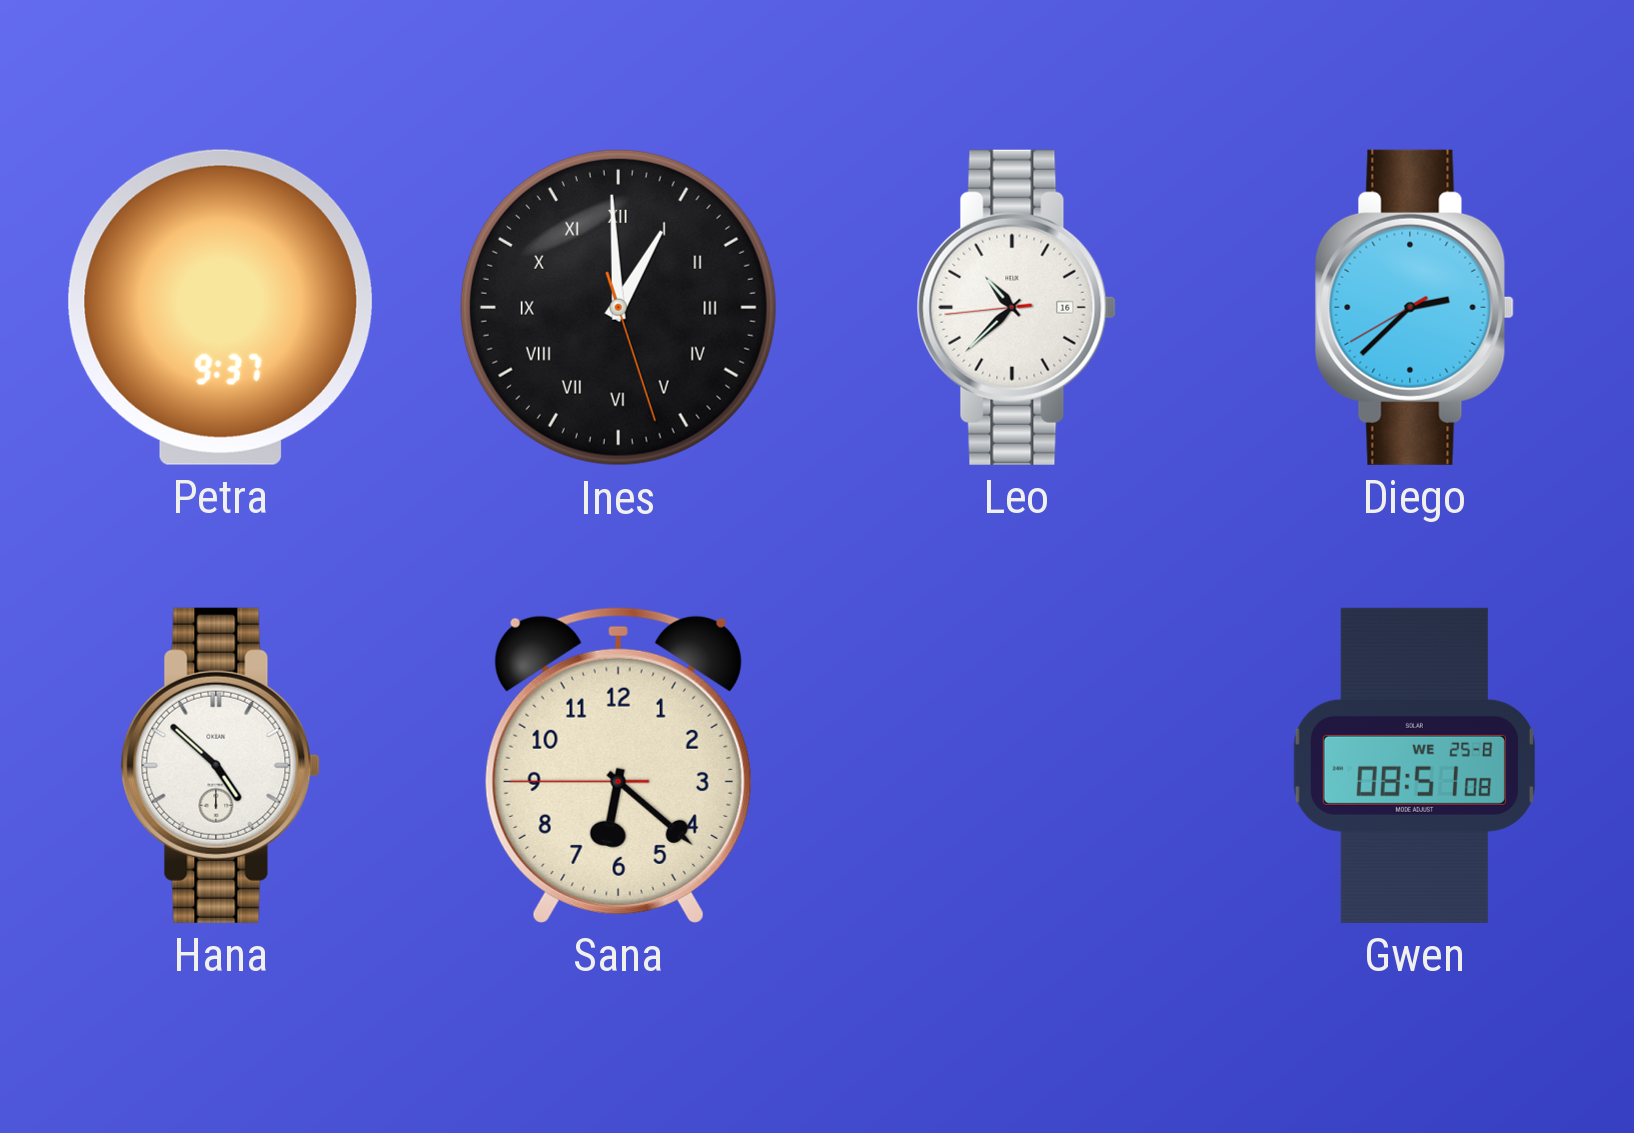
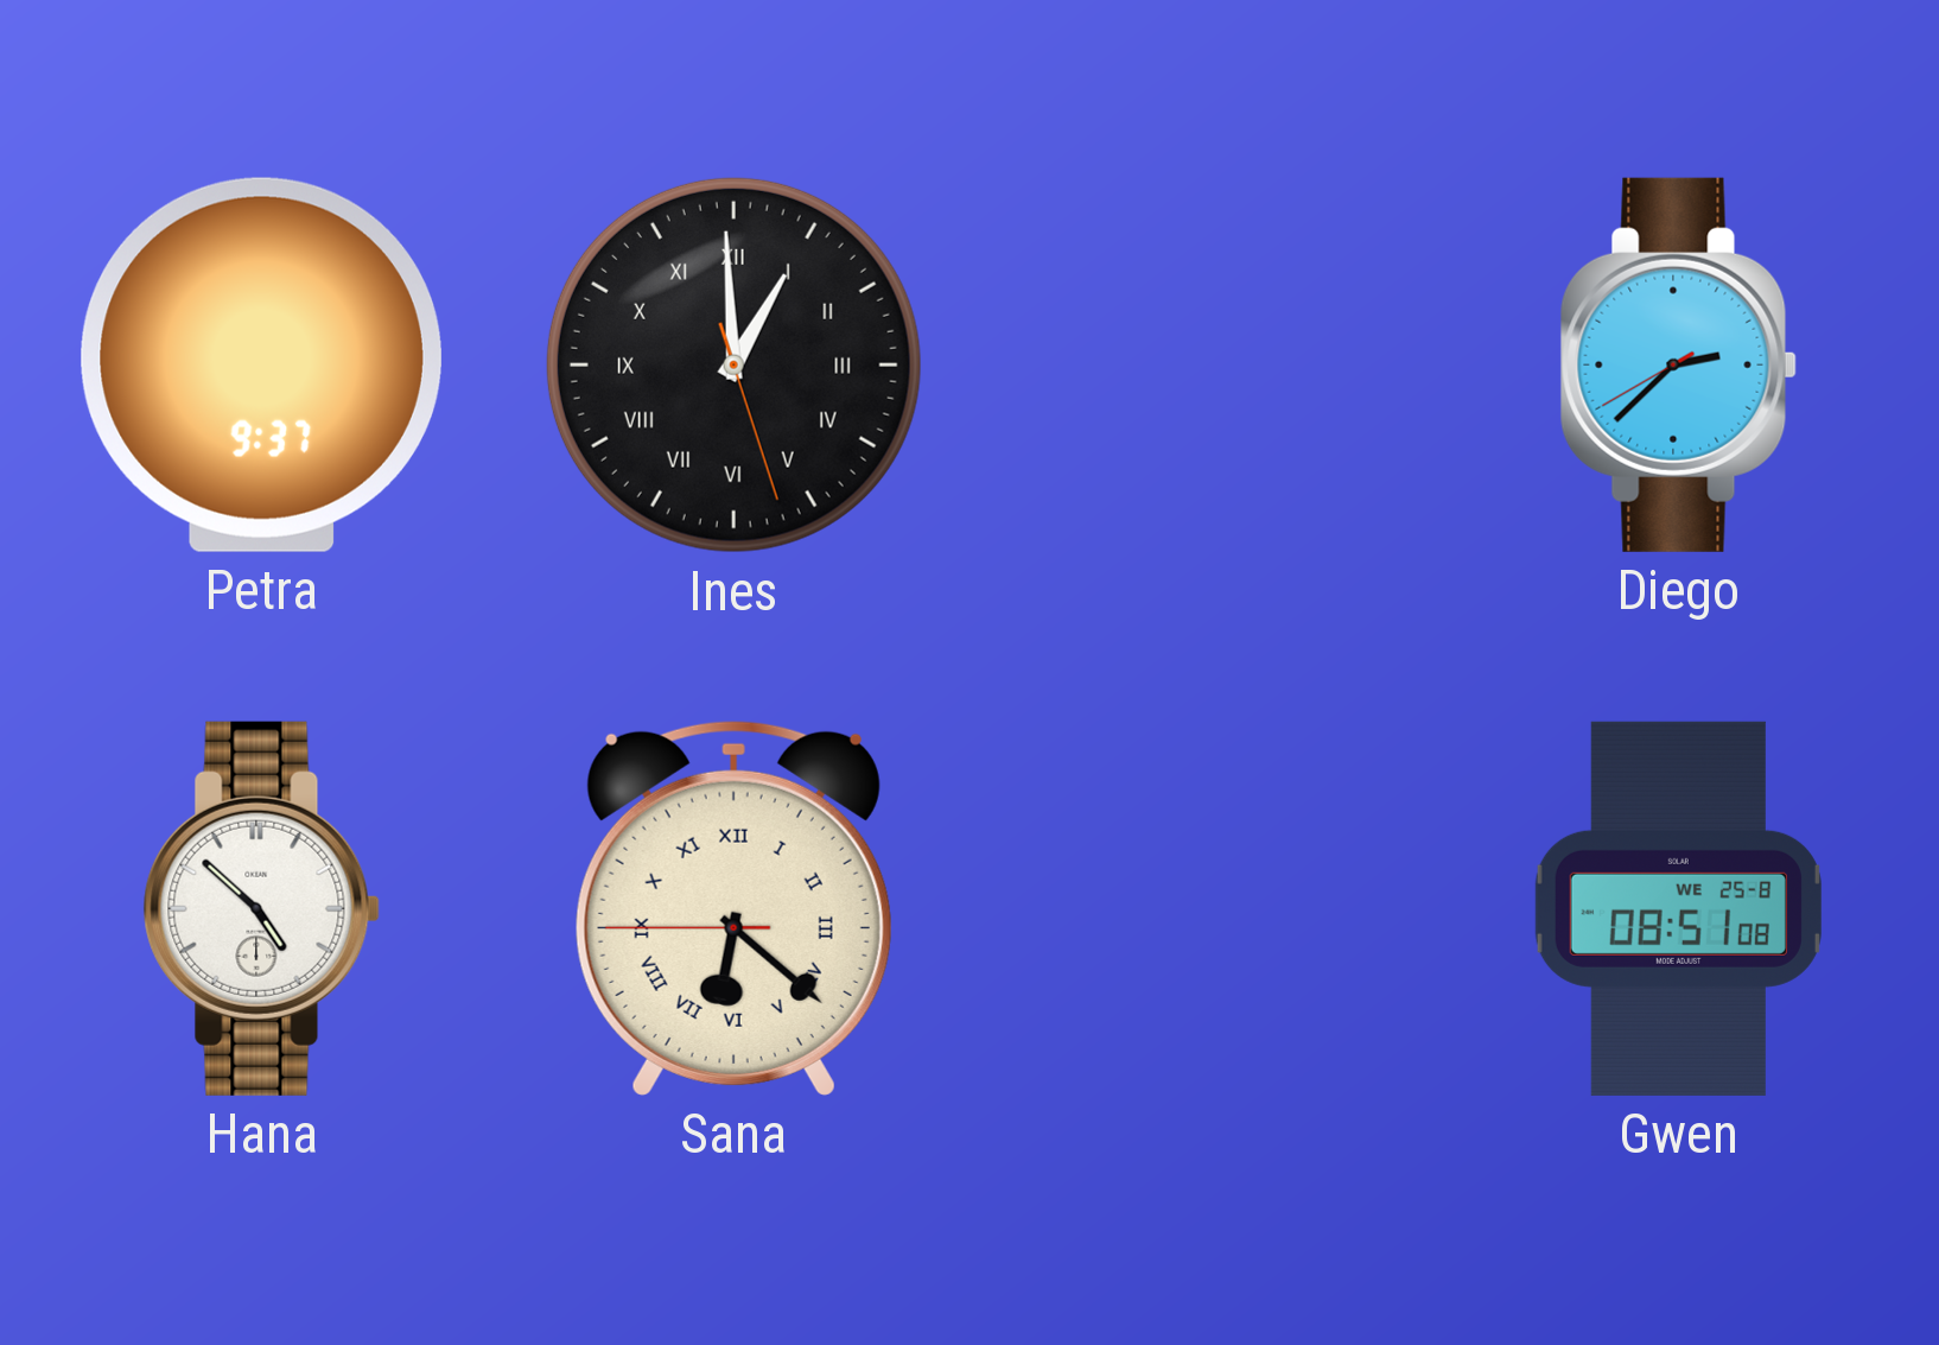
Leo: 10:37 -> none
Sana numerals: Arabic -> Roman
